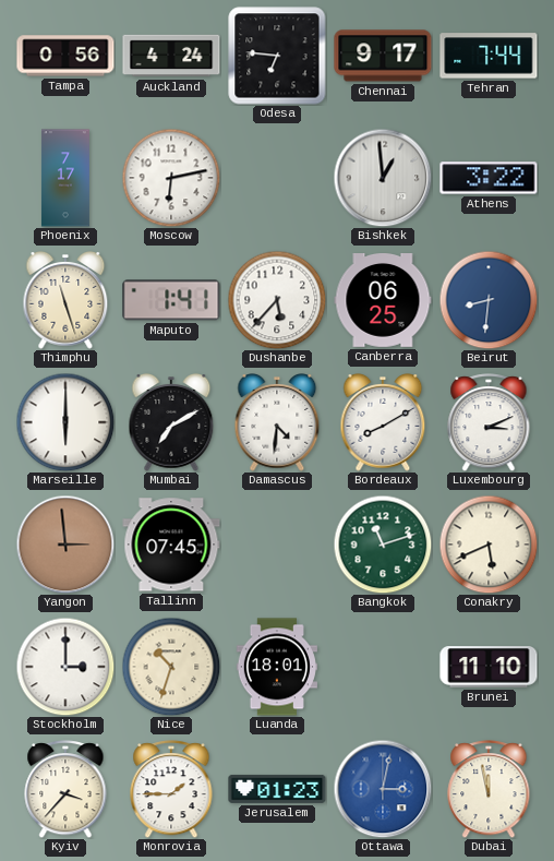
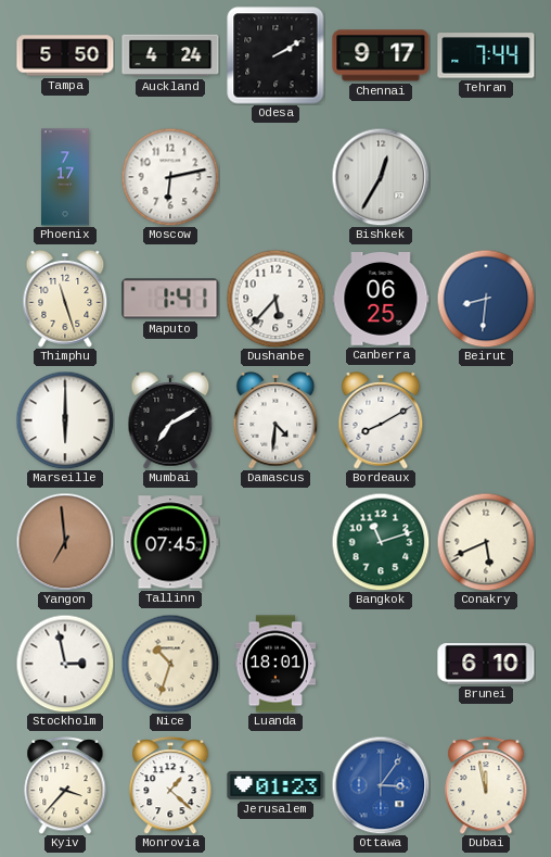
Tampa: 0:56 -> 5:50
Odesa: 6:46 -> 2:10
Bishkek: 12:59 -> 12:35
Athens: 3:22 -> none
Luxembourg: 3:11 -> none
Yangon: 2:59 -> 6:59
Stockholm: 3:00 -> 2:58
Brunei: 11:10 -> 6:10
Monrovia: 1:45 -> 1:22
Ottawa: 3:02 -> 3:06
